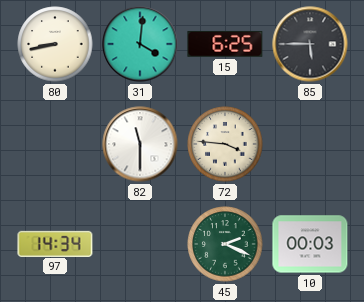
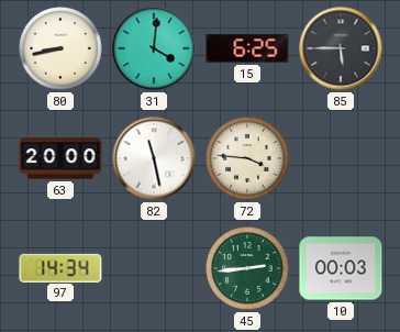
63: none -> 20:00
82: 11:30 -> 11:28
45: 2:19 -> 2:44
